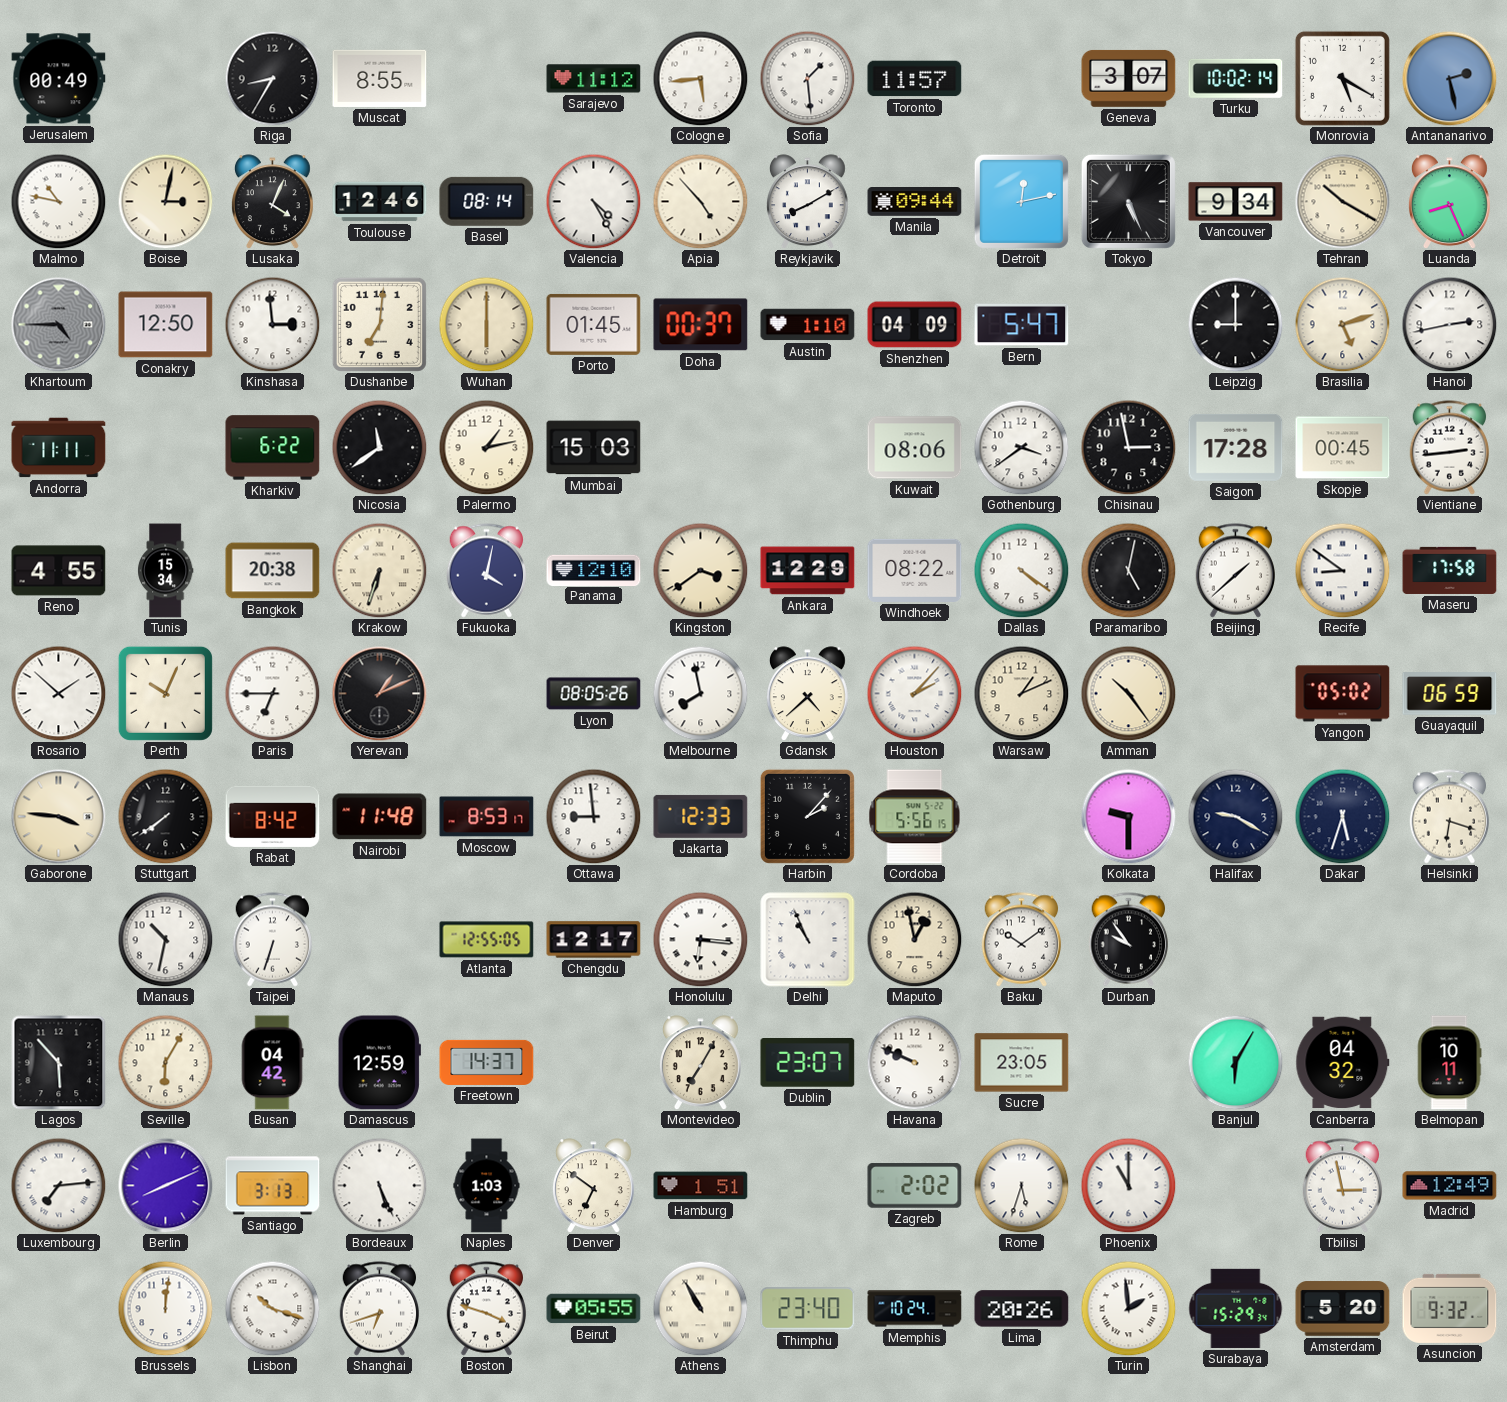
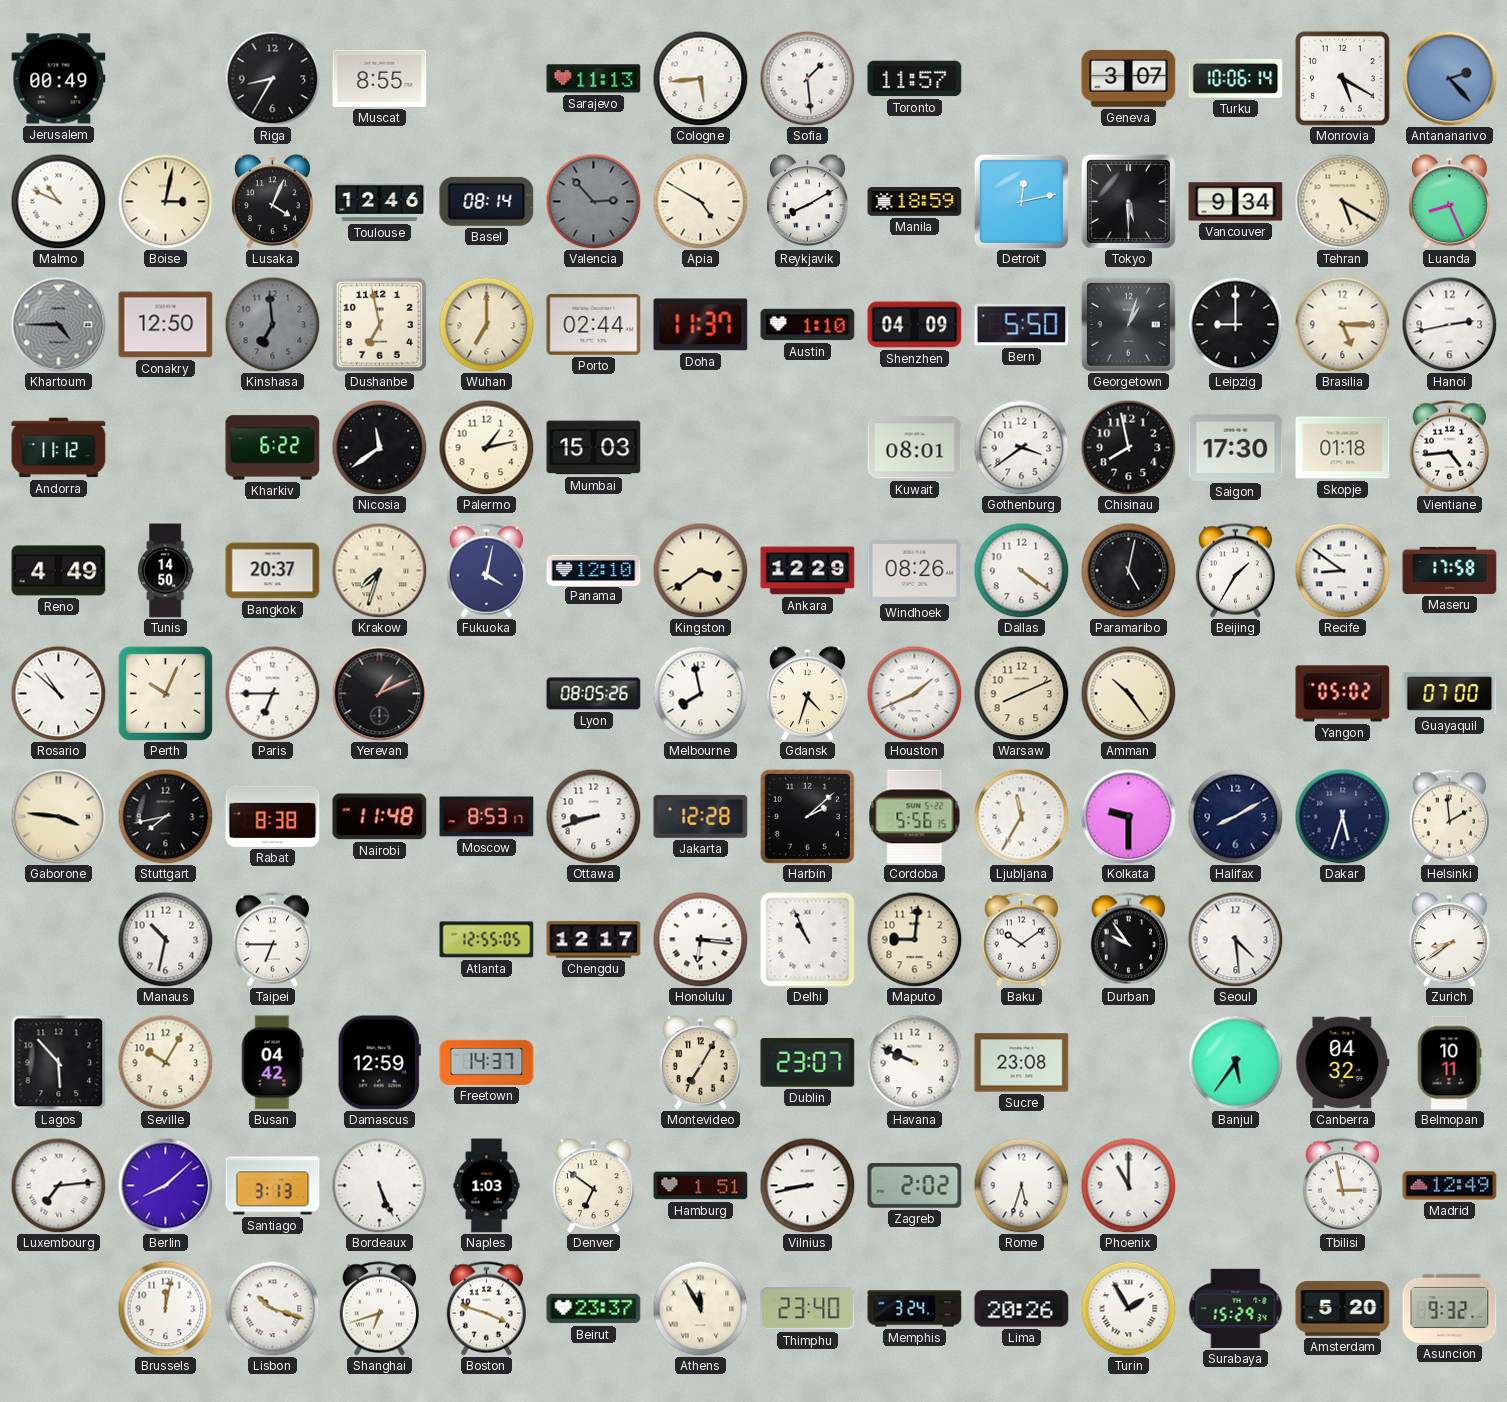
Sarajevo: 11:12 -> 11:13
Turku: 10:02 -> 10:06
Antananarivo: 2:28 -> 2:23
Malmo: 10:47 -> 10:49
Valencia: 4:25 -> 2:53
Valencia dial: white -> grey
Apia: 4:53 -> 4:50
Manila: 09:44 -> 18:59
Tokyo: 5:26 -> 5:30
Tehran: 10:20 -> 5:20
Kinshasa: 2:59 -> 6:59
Kinshasa dial: white -> grey
Dushanbe: 7:01 -> 6:58
Wuhan: 6:00 -> 7:00
Porto: 01:45 -> 02:44
Doha: 00:37 -> 11:37
Bern: 5:47 -> 5:50
Georgetown: none -> 1:03
Brasilia: 5:12 -> 5:15
Andorra: 11:11 -> 11:12
Kuwait: 08:06 -> 08:01
Chisinau: 2:58 -> 7:58
Saigon: 17:28 -> 17:30
Skopje: 00:45 -> 01:18
Vientiane: 2:44 -> 4:44
Reno: 4:55 -> 4:49
Tunis: 15:34 -> 14:50
Bangkok: 20:38 -> 20:37
Krakow: 6:33 -> 7:33
Windhoek: 08:22 -> 08:26
Beijing: 1:38 -> 1:35
Rosario: 1:52 -> 10:52
Gdansk: 4:38 -> 4:33
Houston: 2:07 -> 1:41
Warsaw: 1:11 -> 8:11
Guayaquil: 06:59 -> 07:00
Stuttgart: 7:39 -> 7:43
Rabat: 8:42 -> 8:38
Ottawa: 8:59 -> 8:42
Jakarta: 12:33 -> 12:28
Harbin: 2:07 -> 2:08
Ljubljana: none -> 11:35
Halifax: 9:20 -> 8:10
Helsinki: 6:18 -> 1:59
Taipei: 6:33 -> 6:45
Maputo: 12:58 -> 9:01
Seoul: none -> 4:29
Zurich: none -> 8:39
Seville: 6:05 -> 10:05
Sucre: 23:05 -> 23:08
Banjul: 6:05 -> 5:36
Berlin: 8:11 -> 8:08
Vilnius: none -> 8:43
Brussels: 12:01 -> 12:02
Beirut: 05:55 -> 23:37
Athens: 10:55 -> 11:55
Memphis: 10:24 -> 3:24
Turin: 1:59 -> 1:55
